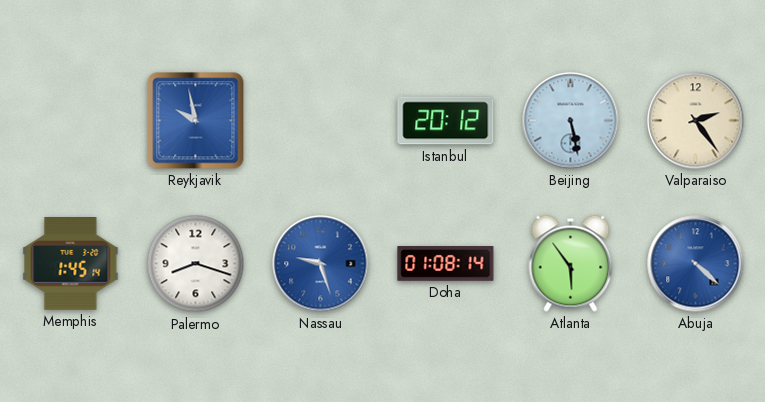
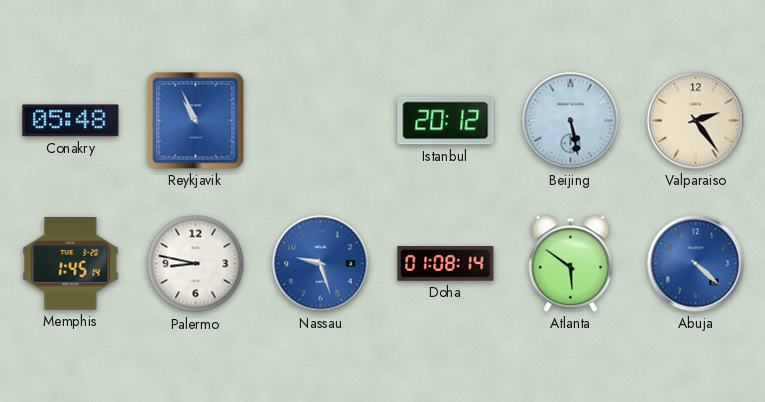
Conakry: none -> 05:48
Reykjavik: 9:58 -> 10:56
Palermo: 8:18 -> 8:47
Atlanta: 5:54 -> 5:51
